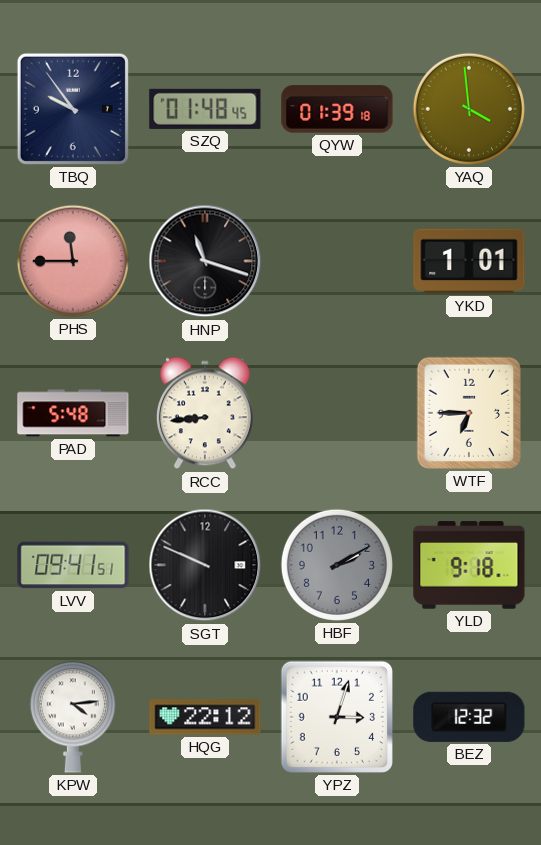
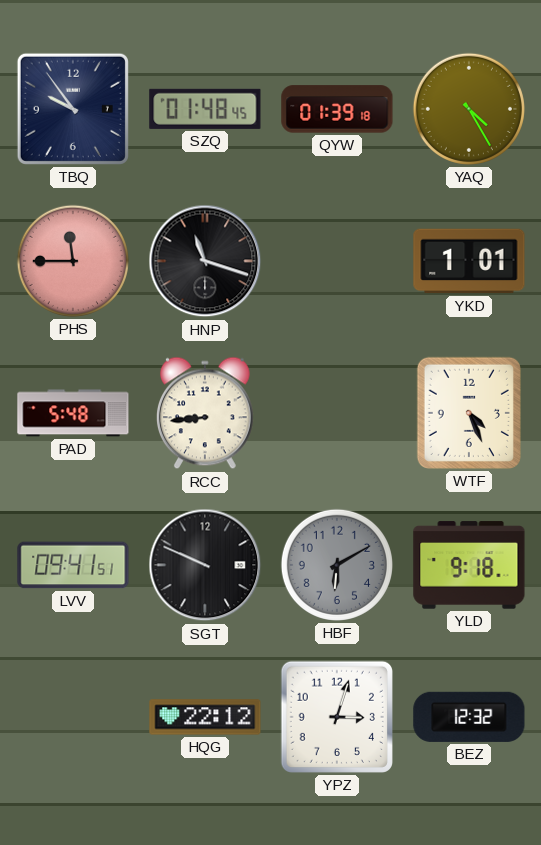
YAQ: 3:59 -> 4:25
WTF: 6:45 -> 4:26
HBF: 2:10 -> 6:10
KPW: 4:14 -> none
